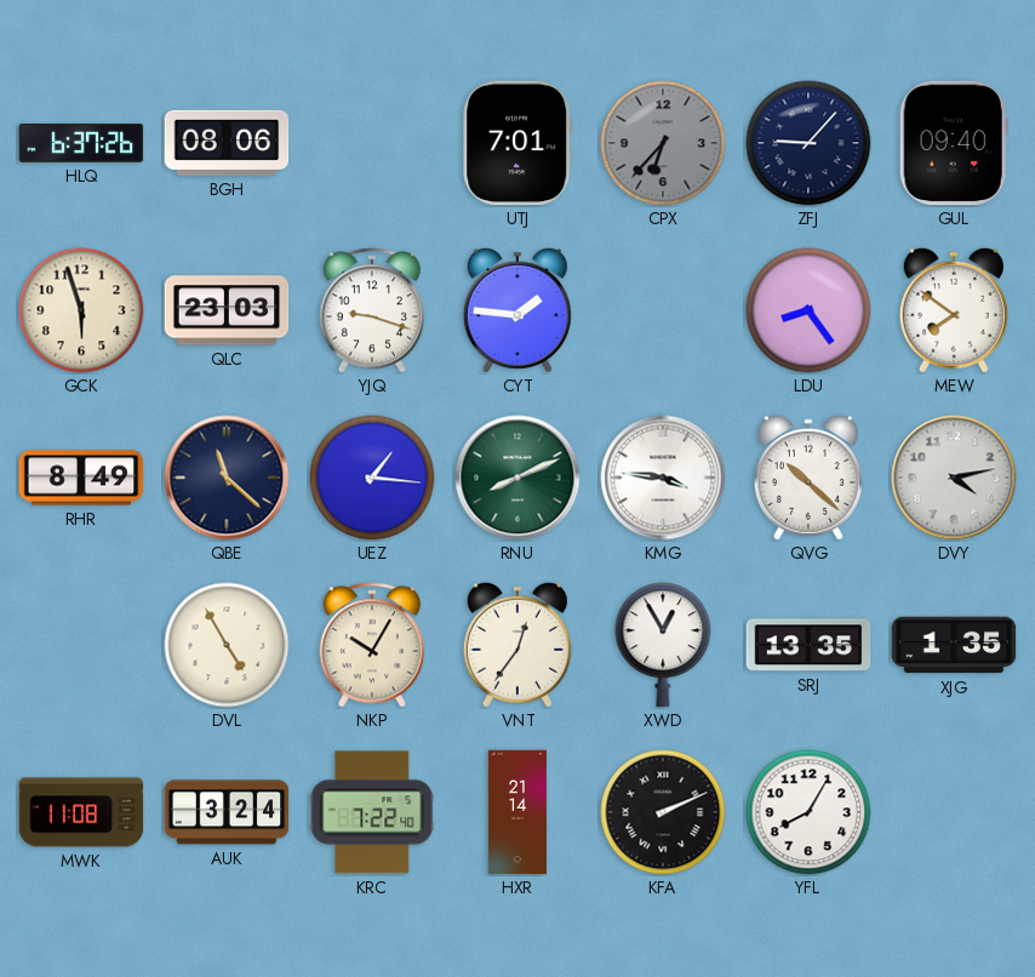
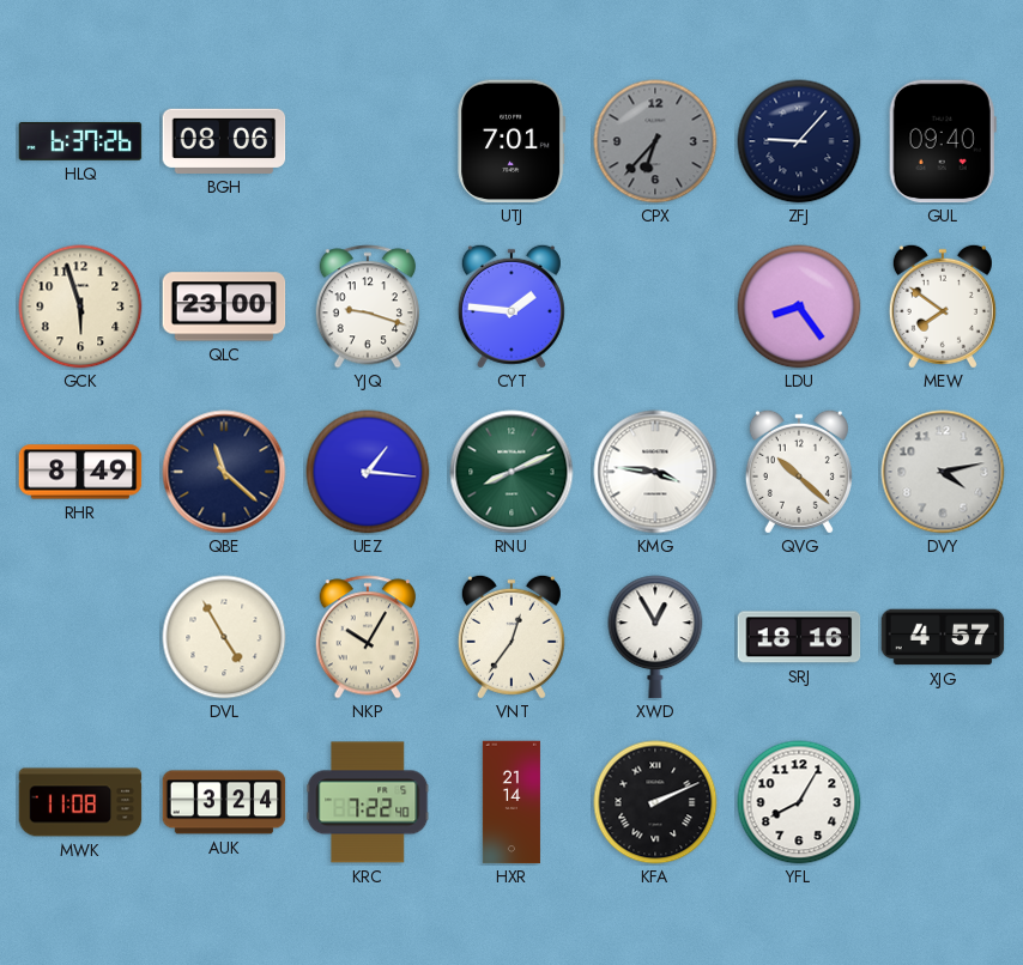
QLC: 23:03 -> 23:00
SRJ: 13:35 -> 18:16
XJG: 1:35 -> 4:57
